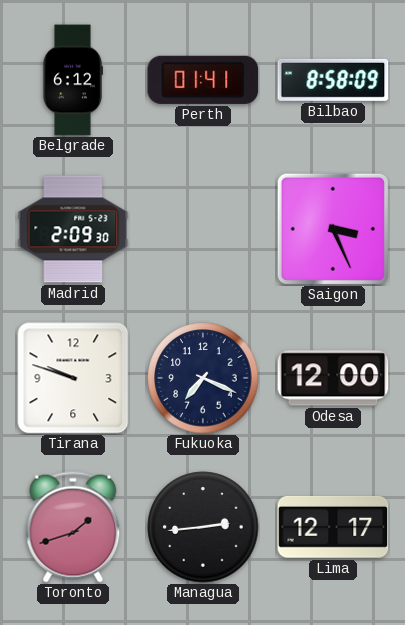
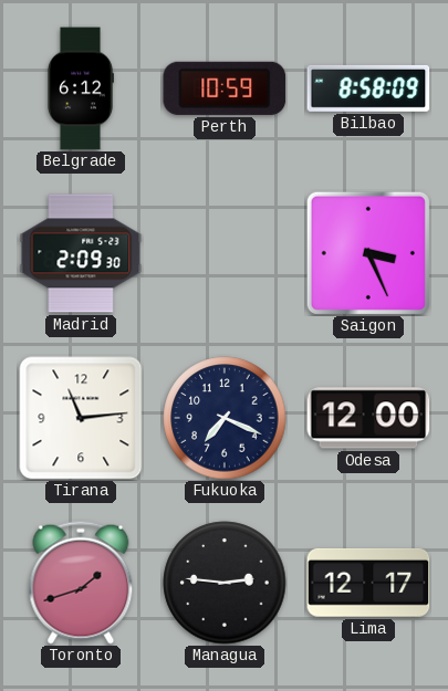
Perth: 01:41 -> 10:59
Tirana: 9:48 -> 11:14
Managua: 2:44 -> 2:46
